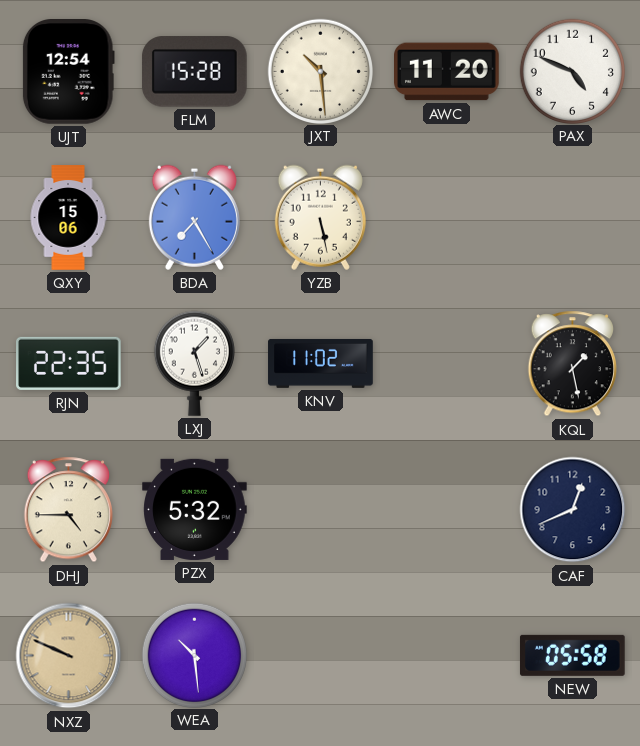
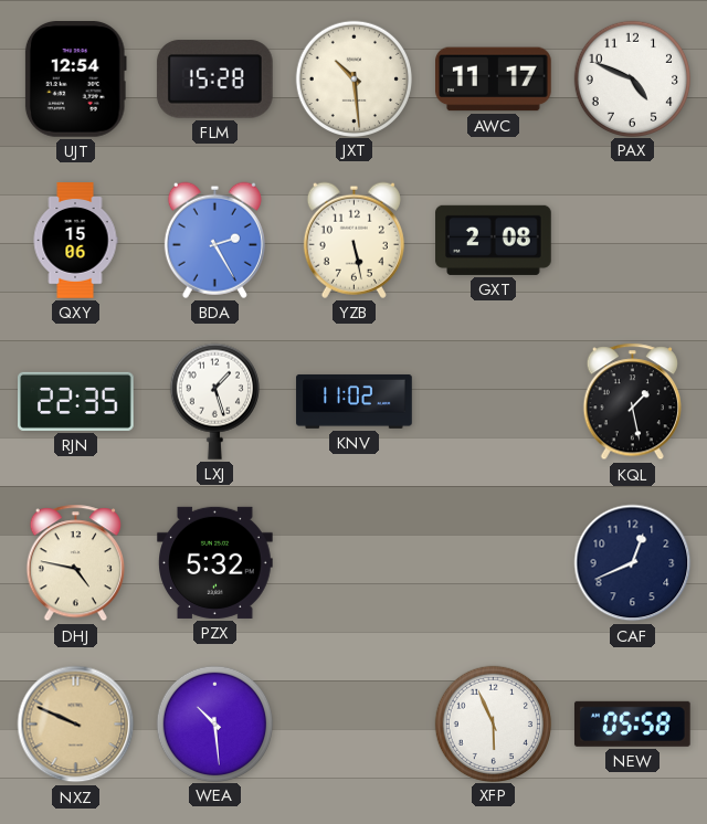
AWC: 11:20 -> 11:17
BDA: 7:25 -> 2:25
GXT: none -> 2:08
DHJ: 4:45 -> 4:47
XFP: none -> 5:56
